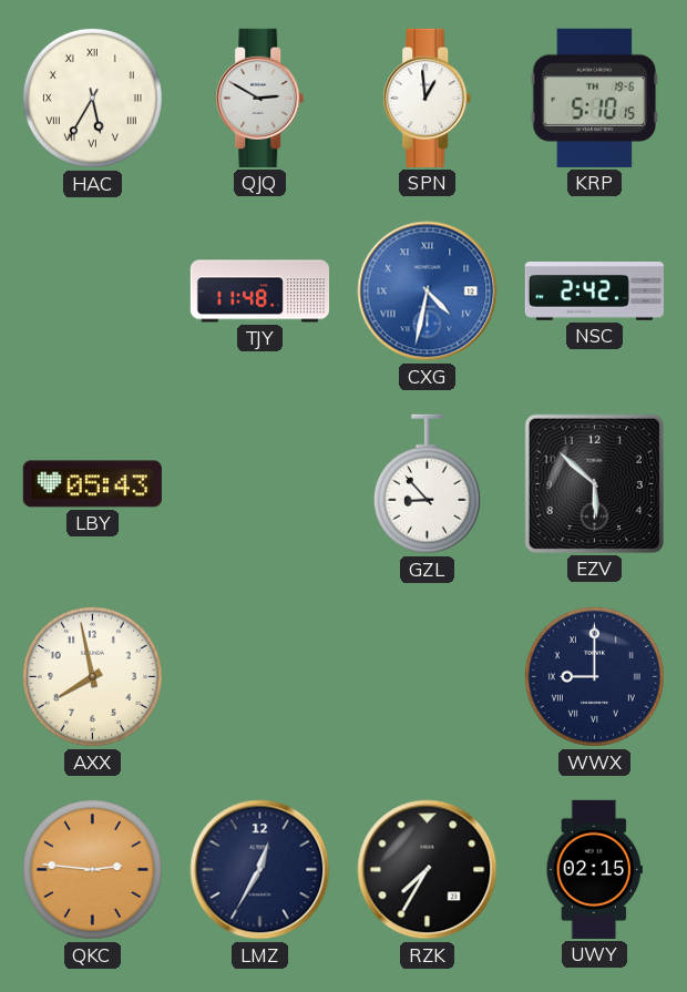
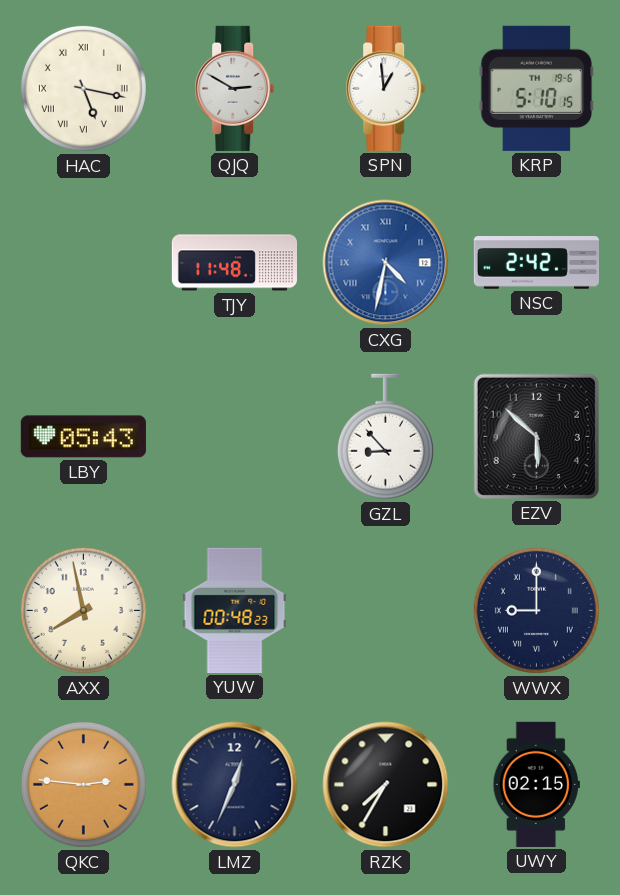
HAC: 5:35 -> 5:17
YUW: none -> 00:48
LMZ: 12:35 -> 12:34
